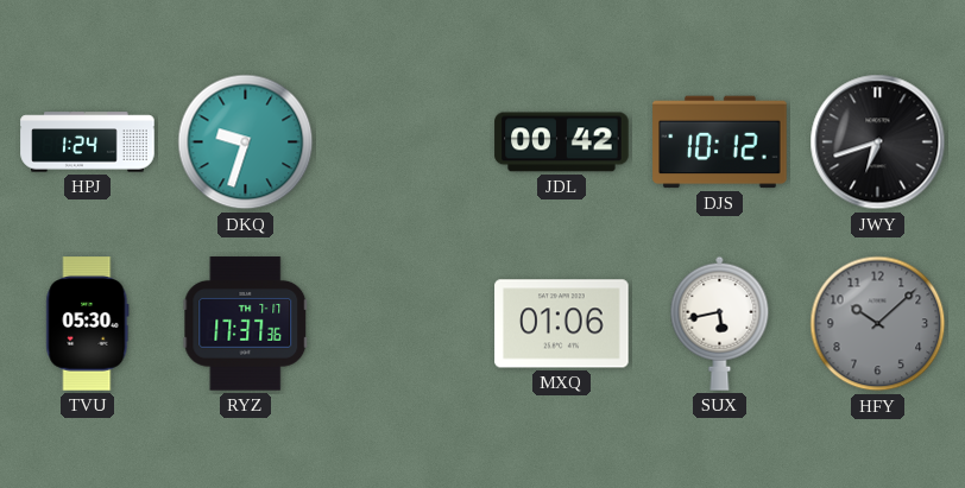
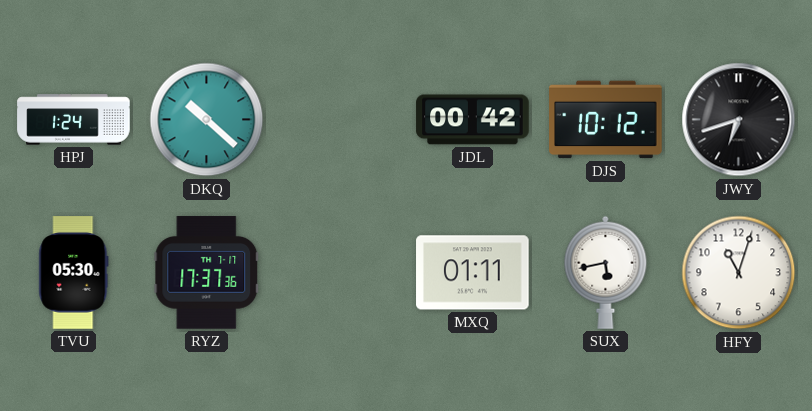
DKQ: 9:33 -> 10:22
MXQ: 01:06 -> 01:11
HFY: 10:08 -> 11:03
HFY dial: grey -> white
